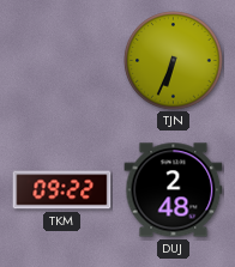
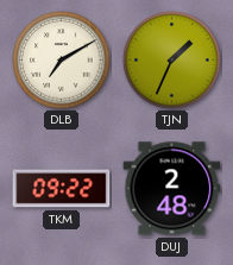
DLB: none -> 7:10
TJN: 6:34 -> 1:34
